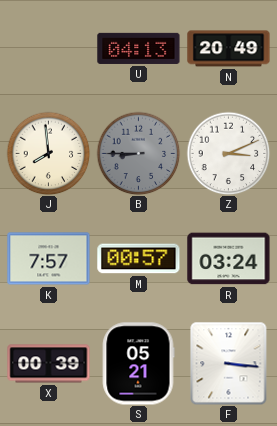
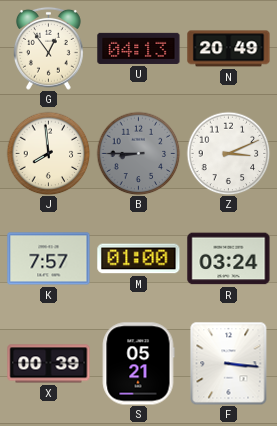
G: none -> 12:54
M: 00:57 -> 01:00
